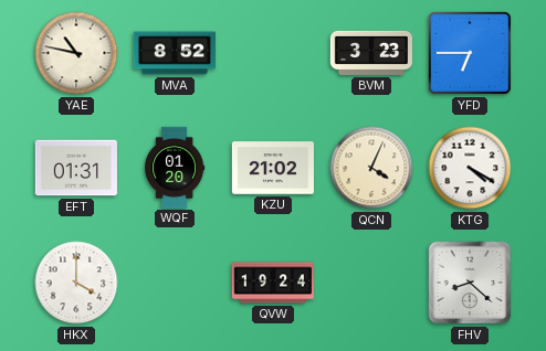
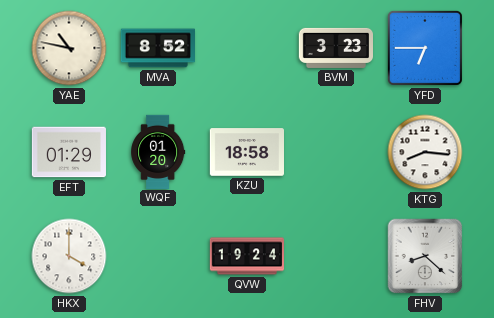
EFT: 01:31 -> 01:29
KZU: 21:02 -> 18:58
QCN: 4:04 -> none
KTG: 4:20 -> 8:16
